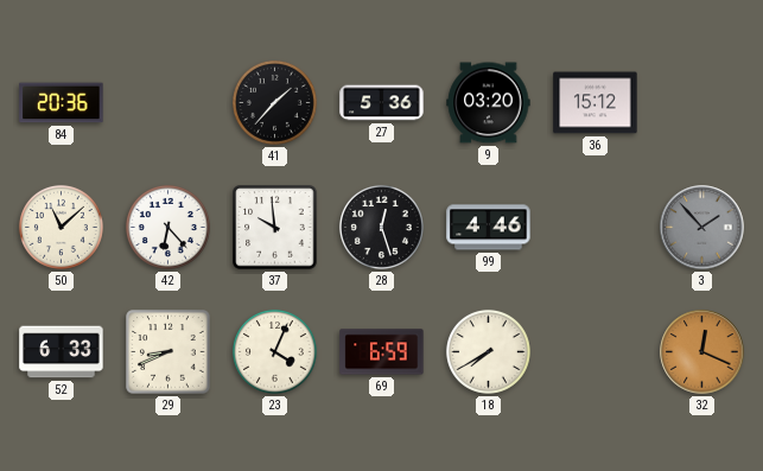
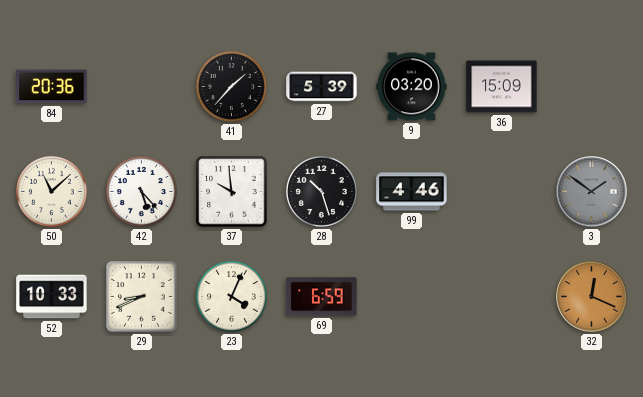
27: 5:36 -> 5:39
36: 15:12 -> 15:09
42: 6:23 -> 5:23
28: 12:27 -> 10:27
3: 1:53 -> 1:51
52: 6:33 -> 10:33
18: 7:40 -> none
